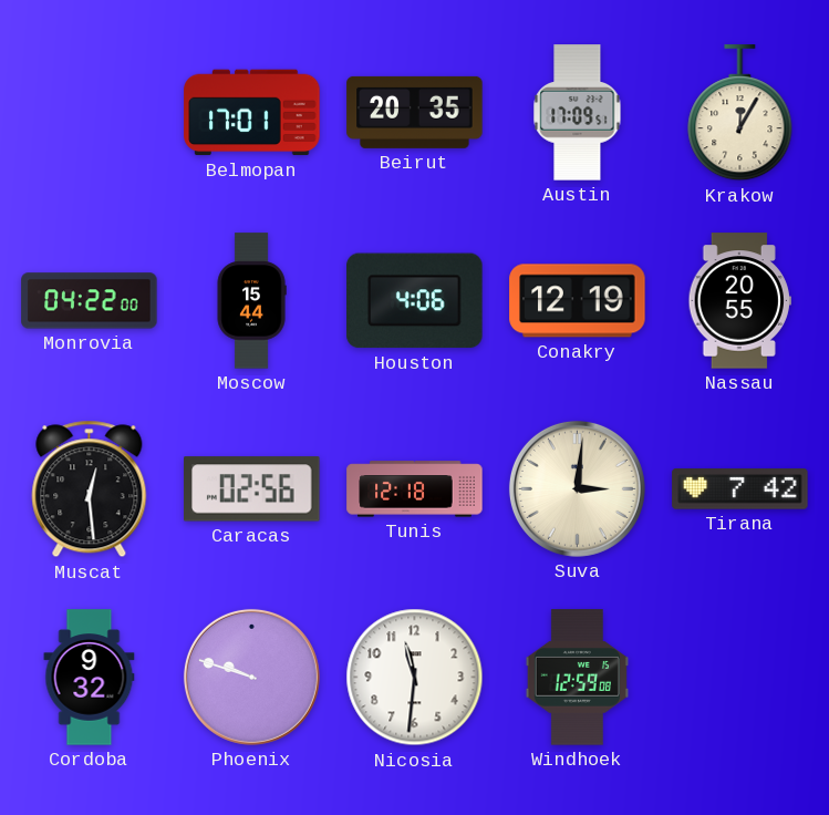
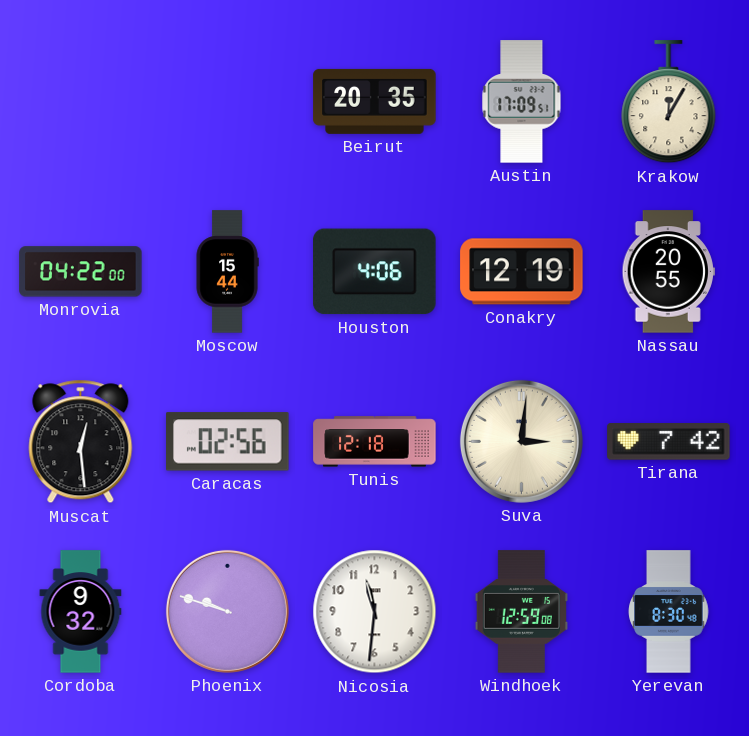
Belmopan: 17:01 -> none
Yerevan: none -> 8:30
